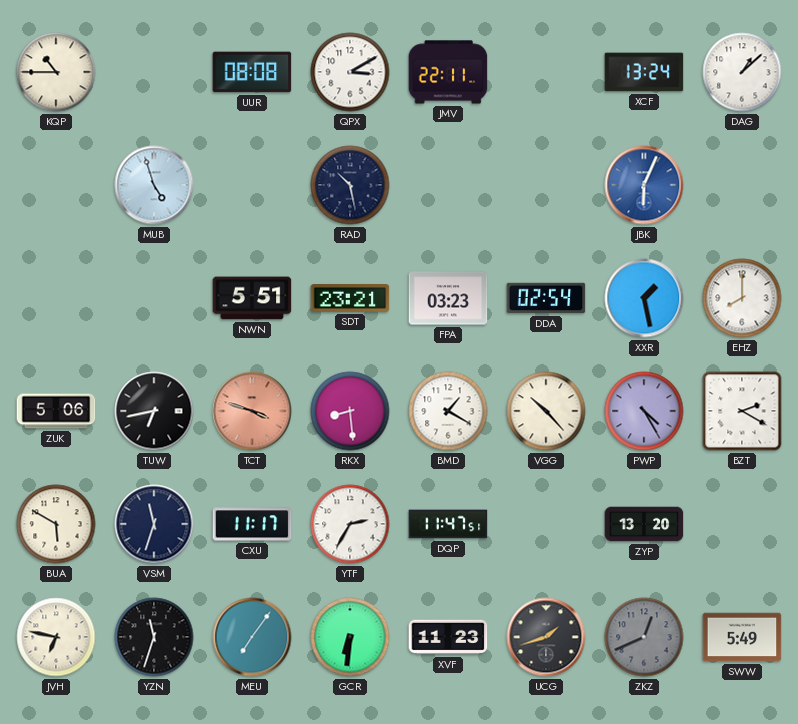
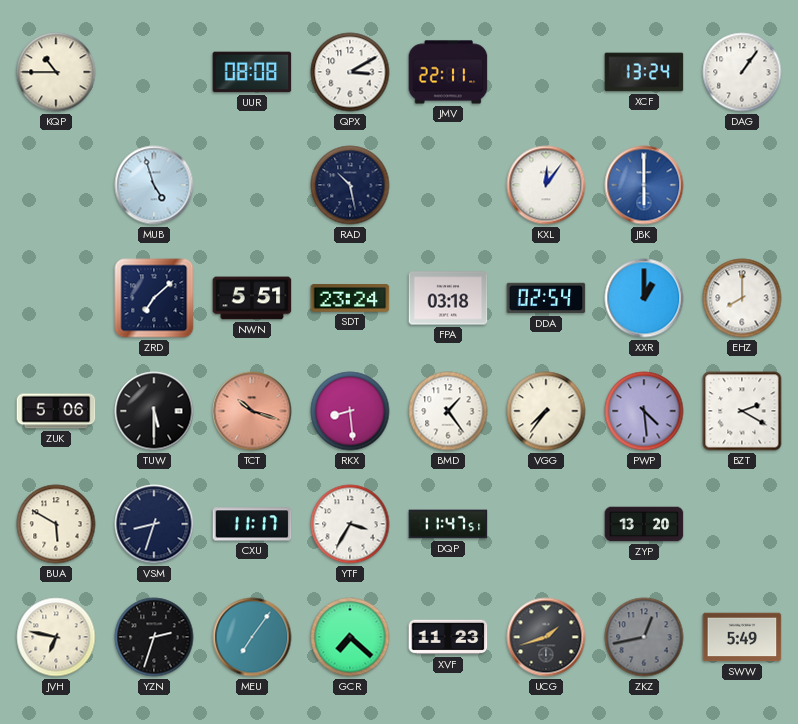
DAG: 1:08 -> 1:06
KXL: none -> 12:06
JBK: 6:04 -> 6:00
ZRD: none -> 7:08
SDT: 23:21 -> 23:24
FPA: 03:23 -> 03:18
XXR: 1:28 -> 1:00
TUW: 6:43 -> 5:30
TCT: 3:48 -> 10:18
BMD: 1:20 -> 1:24
VGG: 10:23 -> 7:36
PWP: 4:25 -> 4:29
VSM: 11:33 -> 8:33
YTF: 2:35 -> 3:35
YZN: 11:33 -> 2:33
GCR: 6:31 -> 7:22
ZKZ: 12:41 -> 12:43
